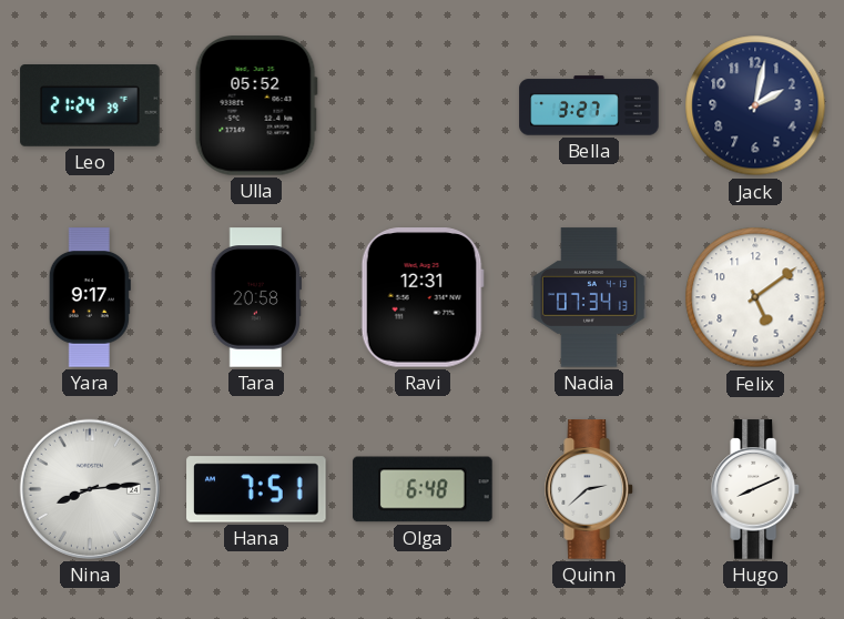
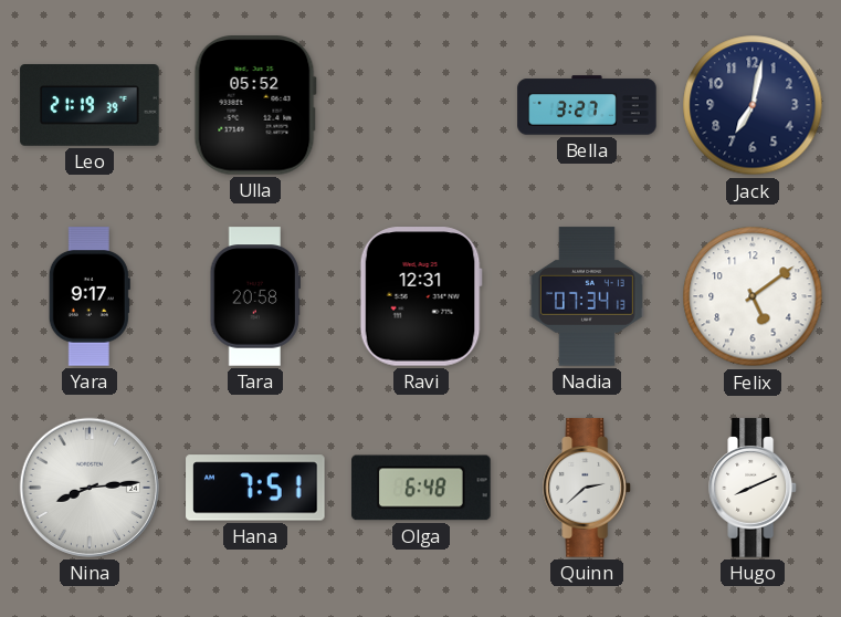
Leo: 21:24 -> 21:19
Jack: 2:02 -> 7:02
